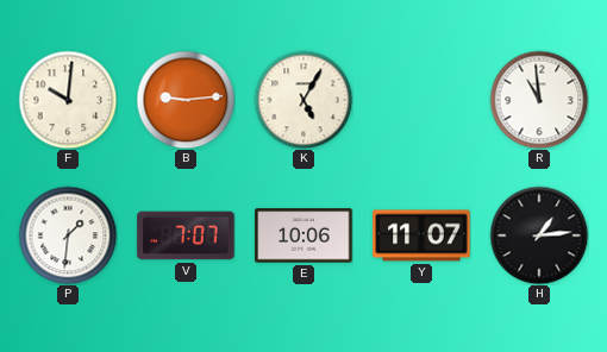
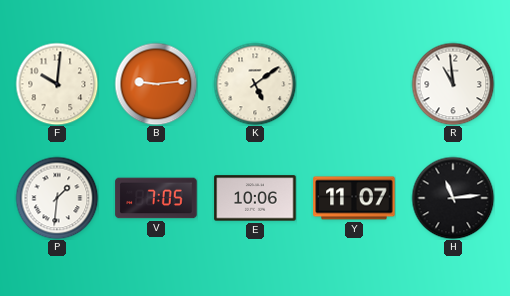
K: 5:05 -> 5:09
V: 7:07 -> 7:05
H: 1:14 -> 11:14
